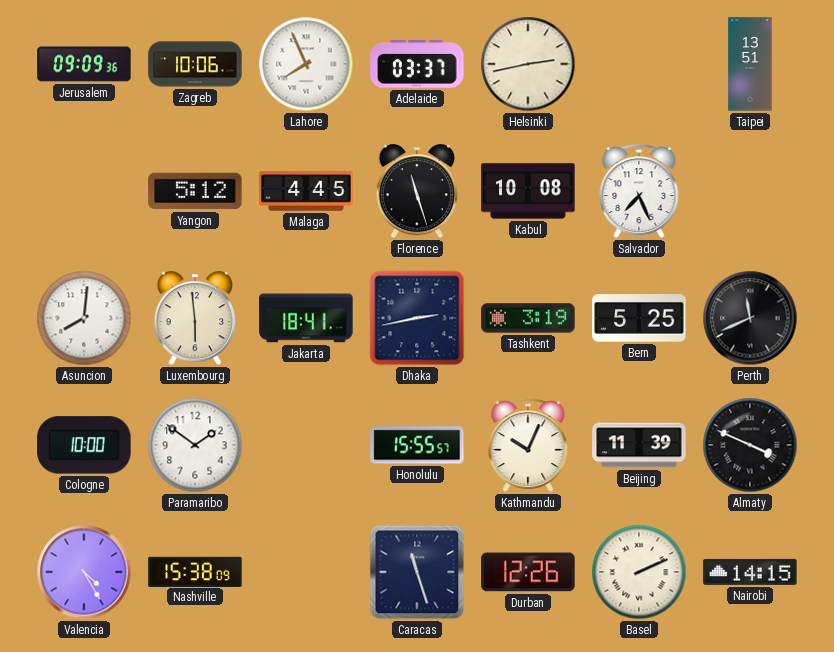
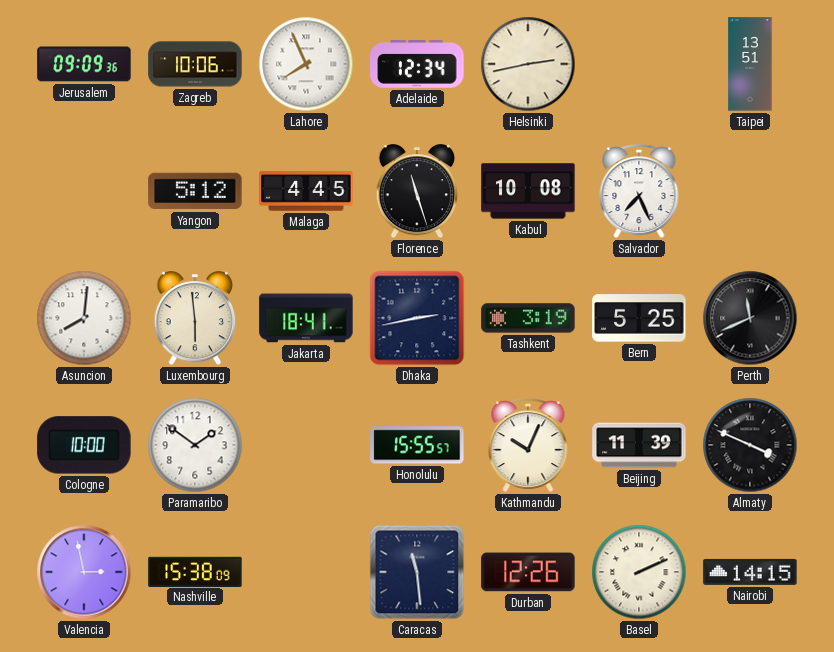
Adelaide: 03:37 -> 12:34
Valencia: 4:25 -> 2:58
Caracas: 11:27 -> 11:29
